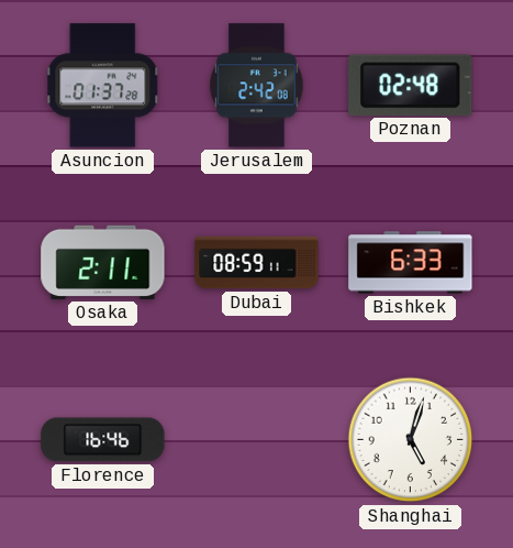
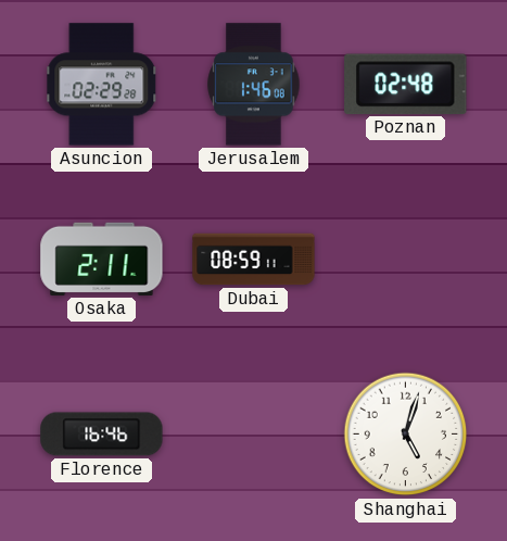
Asuncion: 01:37 -> 02:29
Jerusalem: 2:42 -> 1:46
Bishkek: 6:33 -> none
